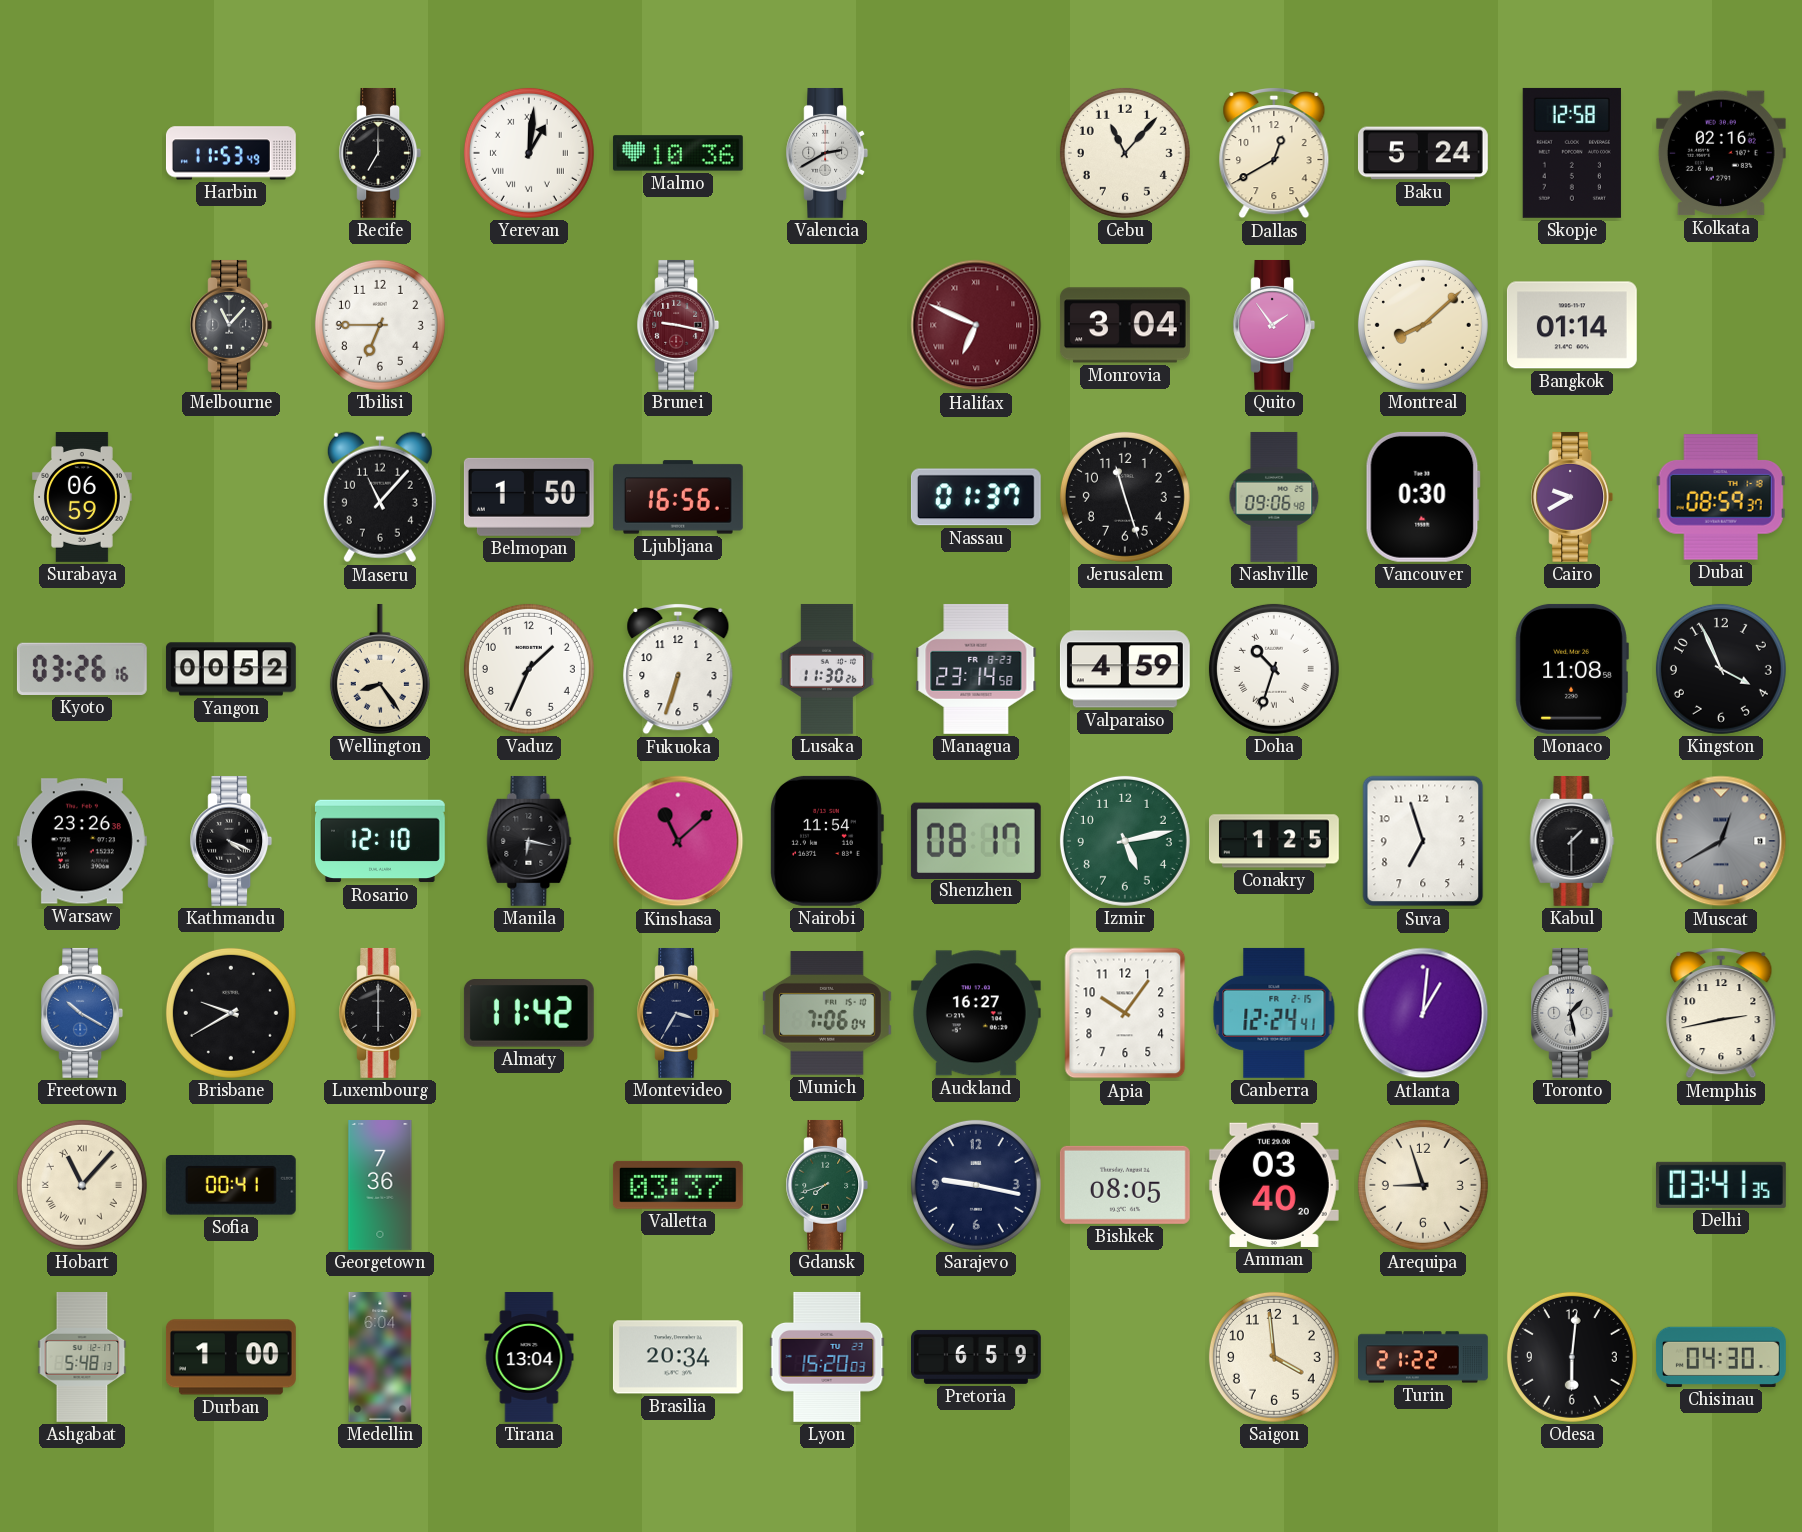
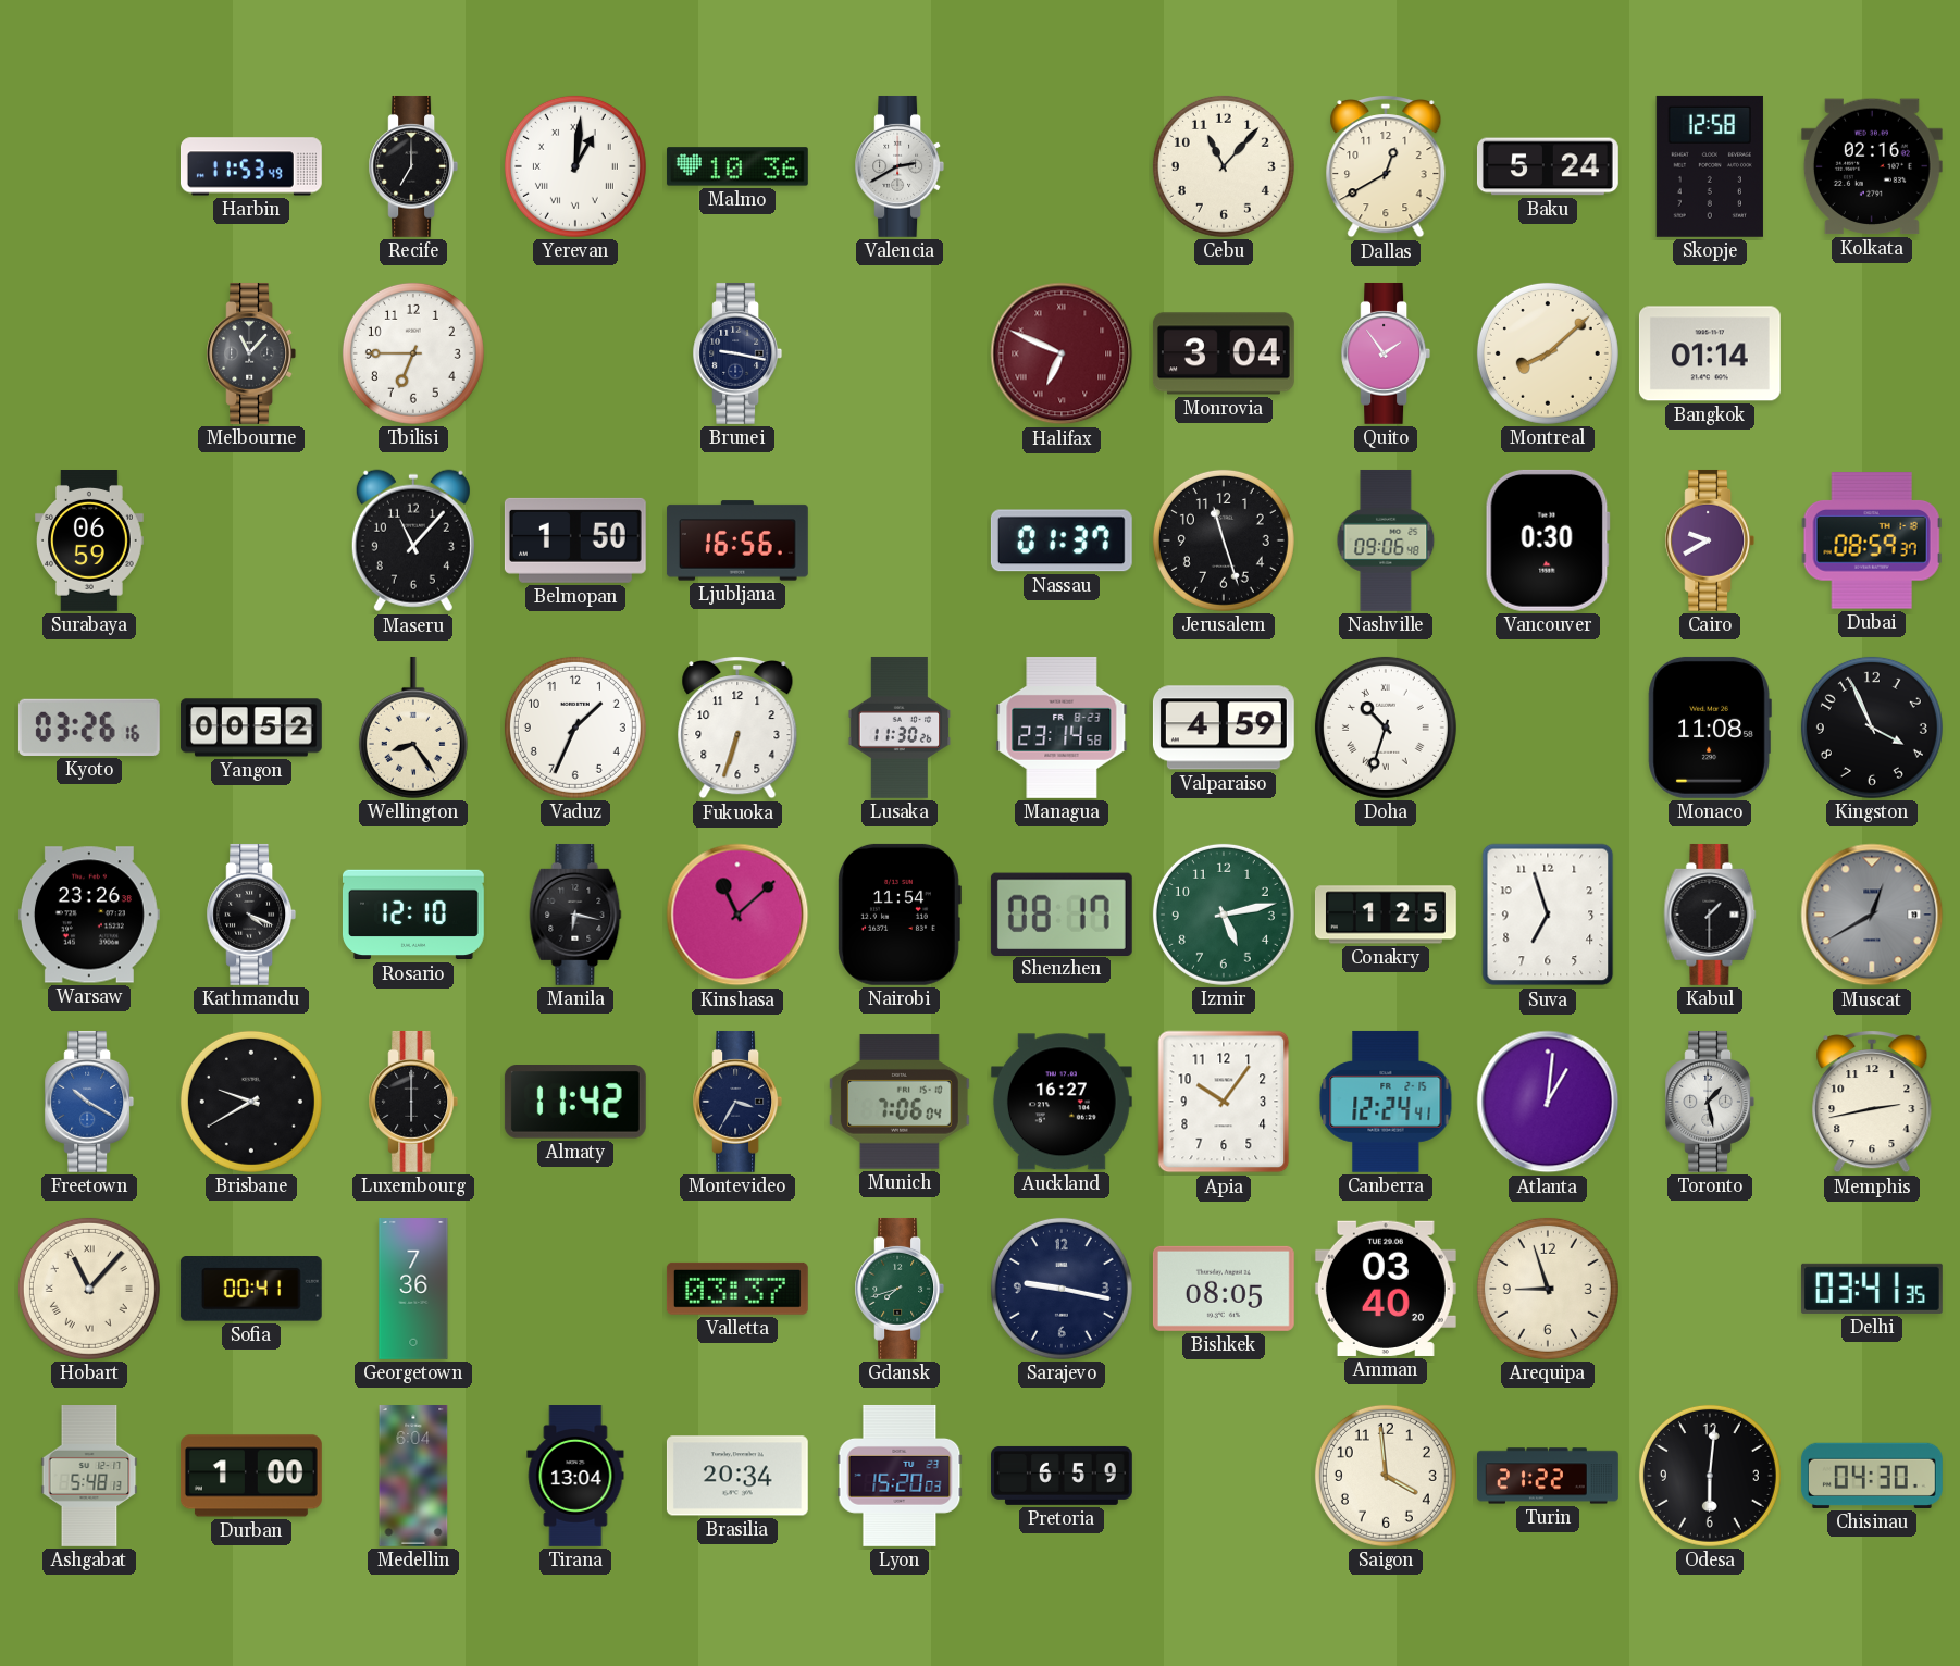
Brunei dial: burgundy -> navy
